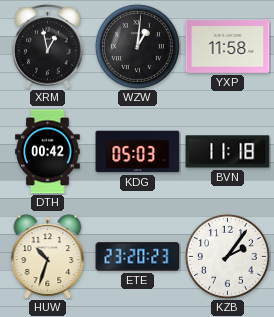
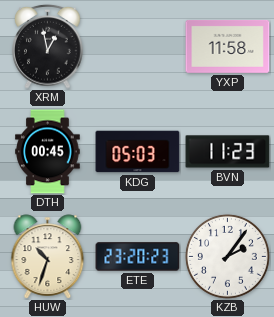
WZW: 1:01 -> none
DTH: 00:42 -> 00:45
BVN: 11:18 -> 11:23
